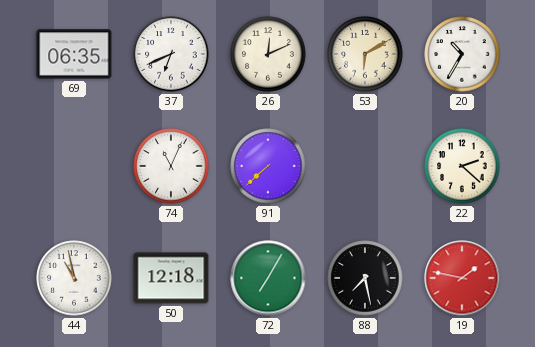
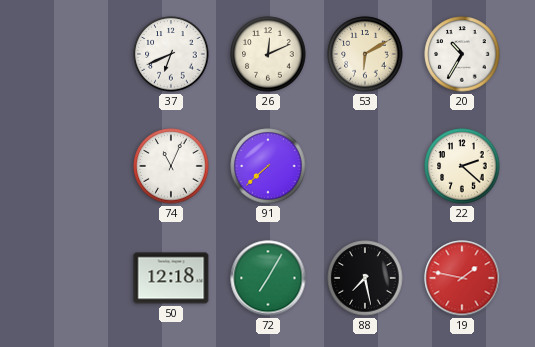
69: 06:35 -> none
44: 10:58 -> none
